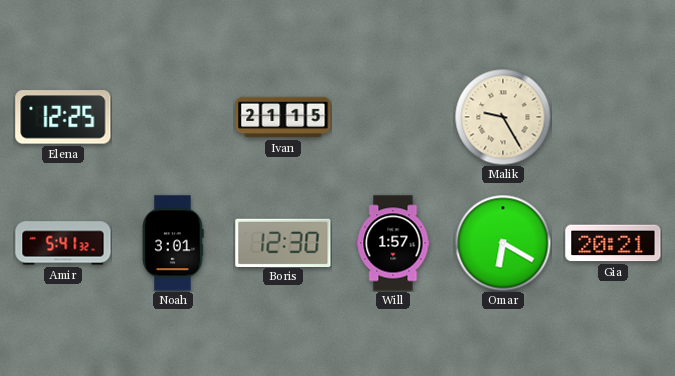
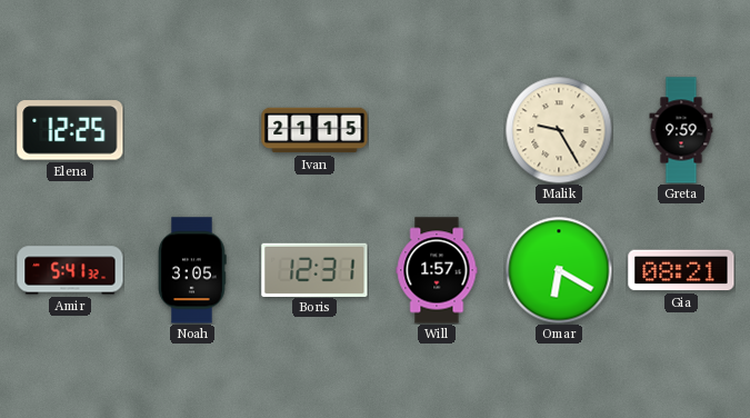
Greta: none -> 9:59
Noah: 3:01 -> 3:05
Boris: 12:30 -> 12:31
Gia: 20:21 -> 08:21
